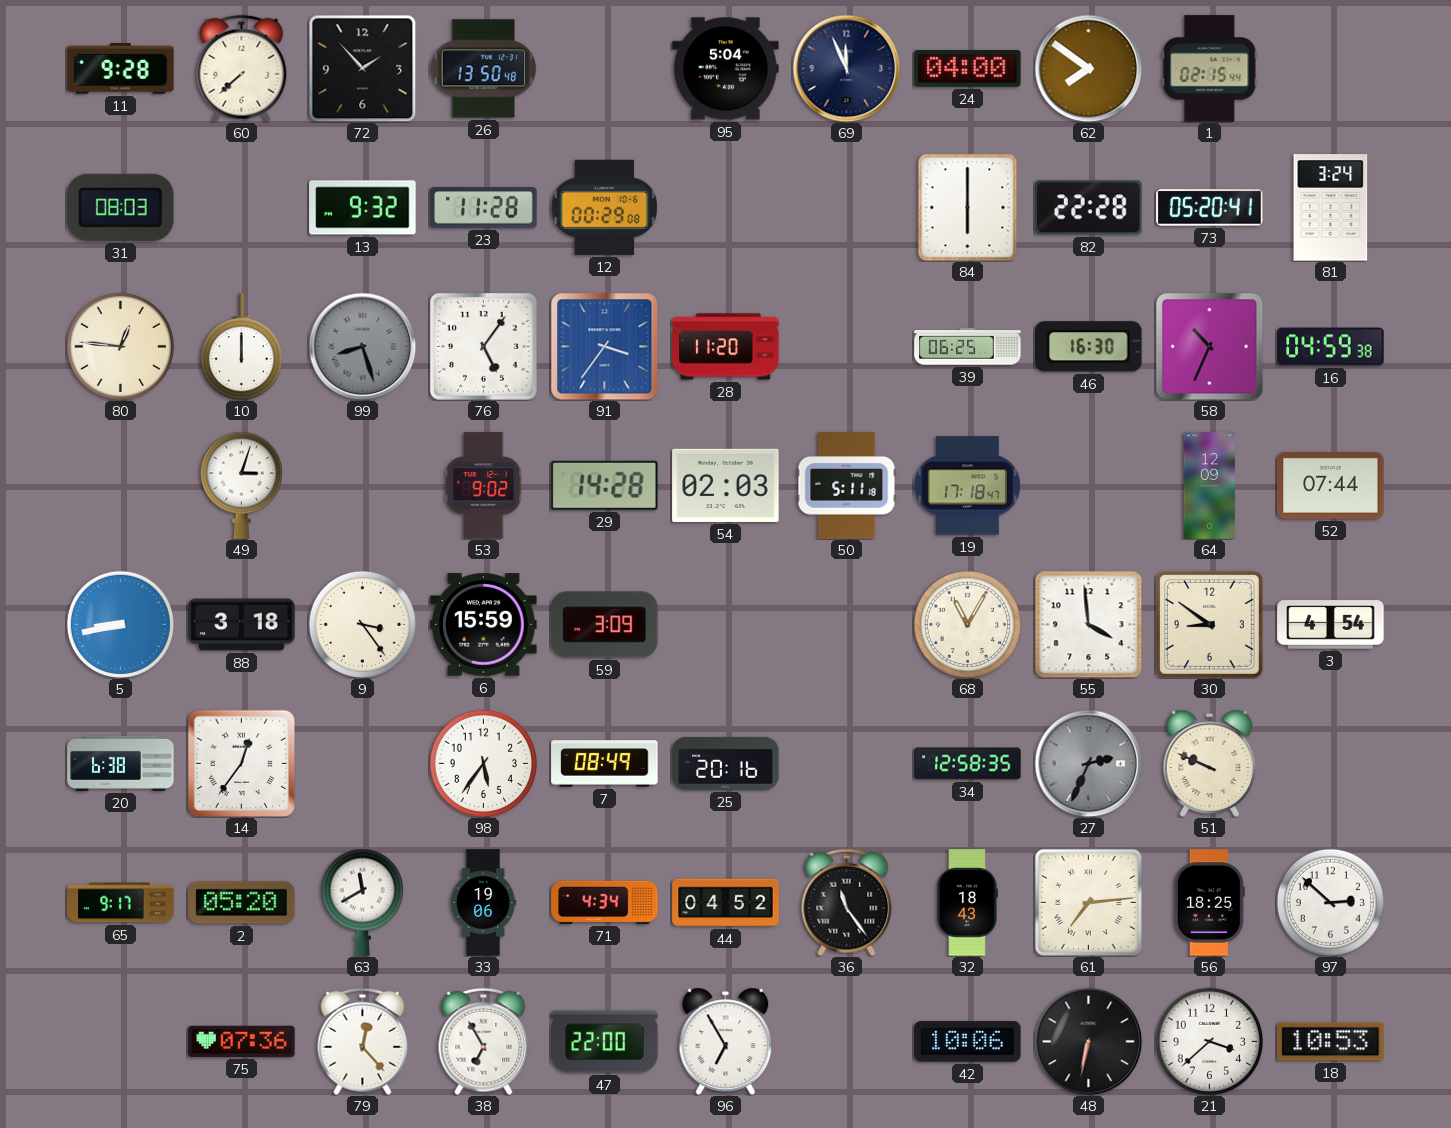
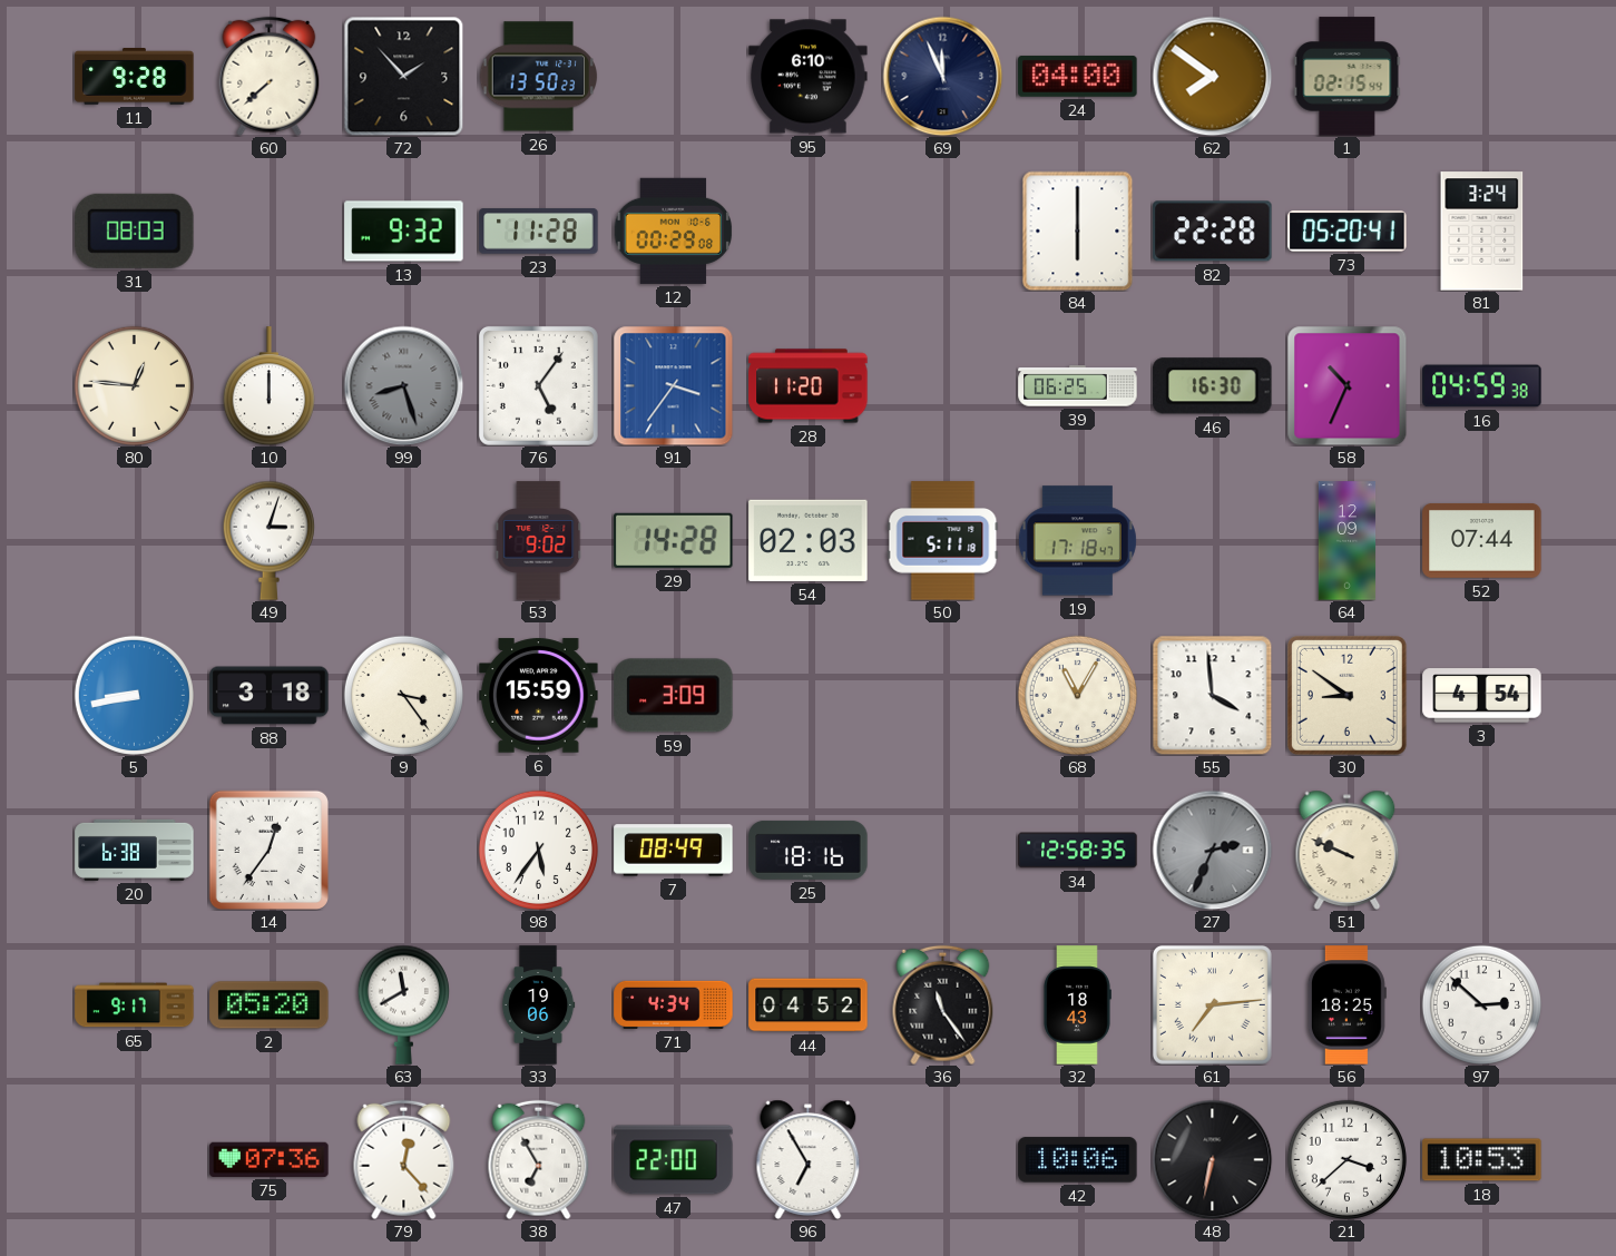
26: 13:50:48 -> 13:50:23
95: 5:04 -> 6:10
25: 20:16 -> 18:16
